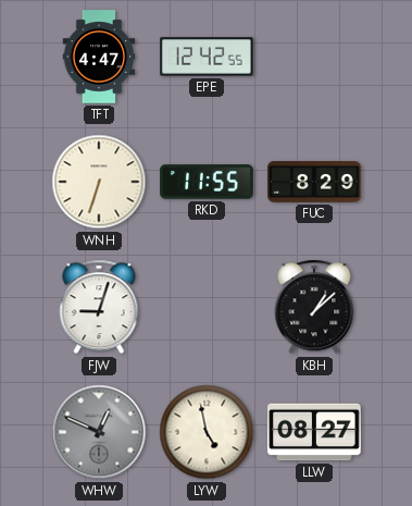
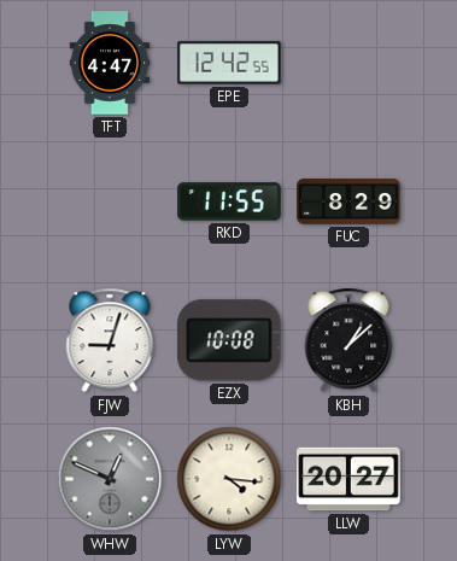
WNH: 6:33 -> none
EZX: none -> 10:08
LYW: 4:58 -> 4:16
LLW: 08:27 -> 20:27
